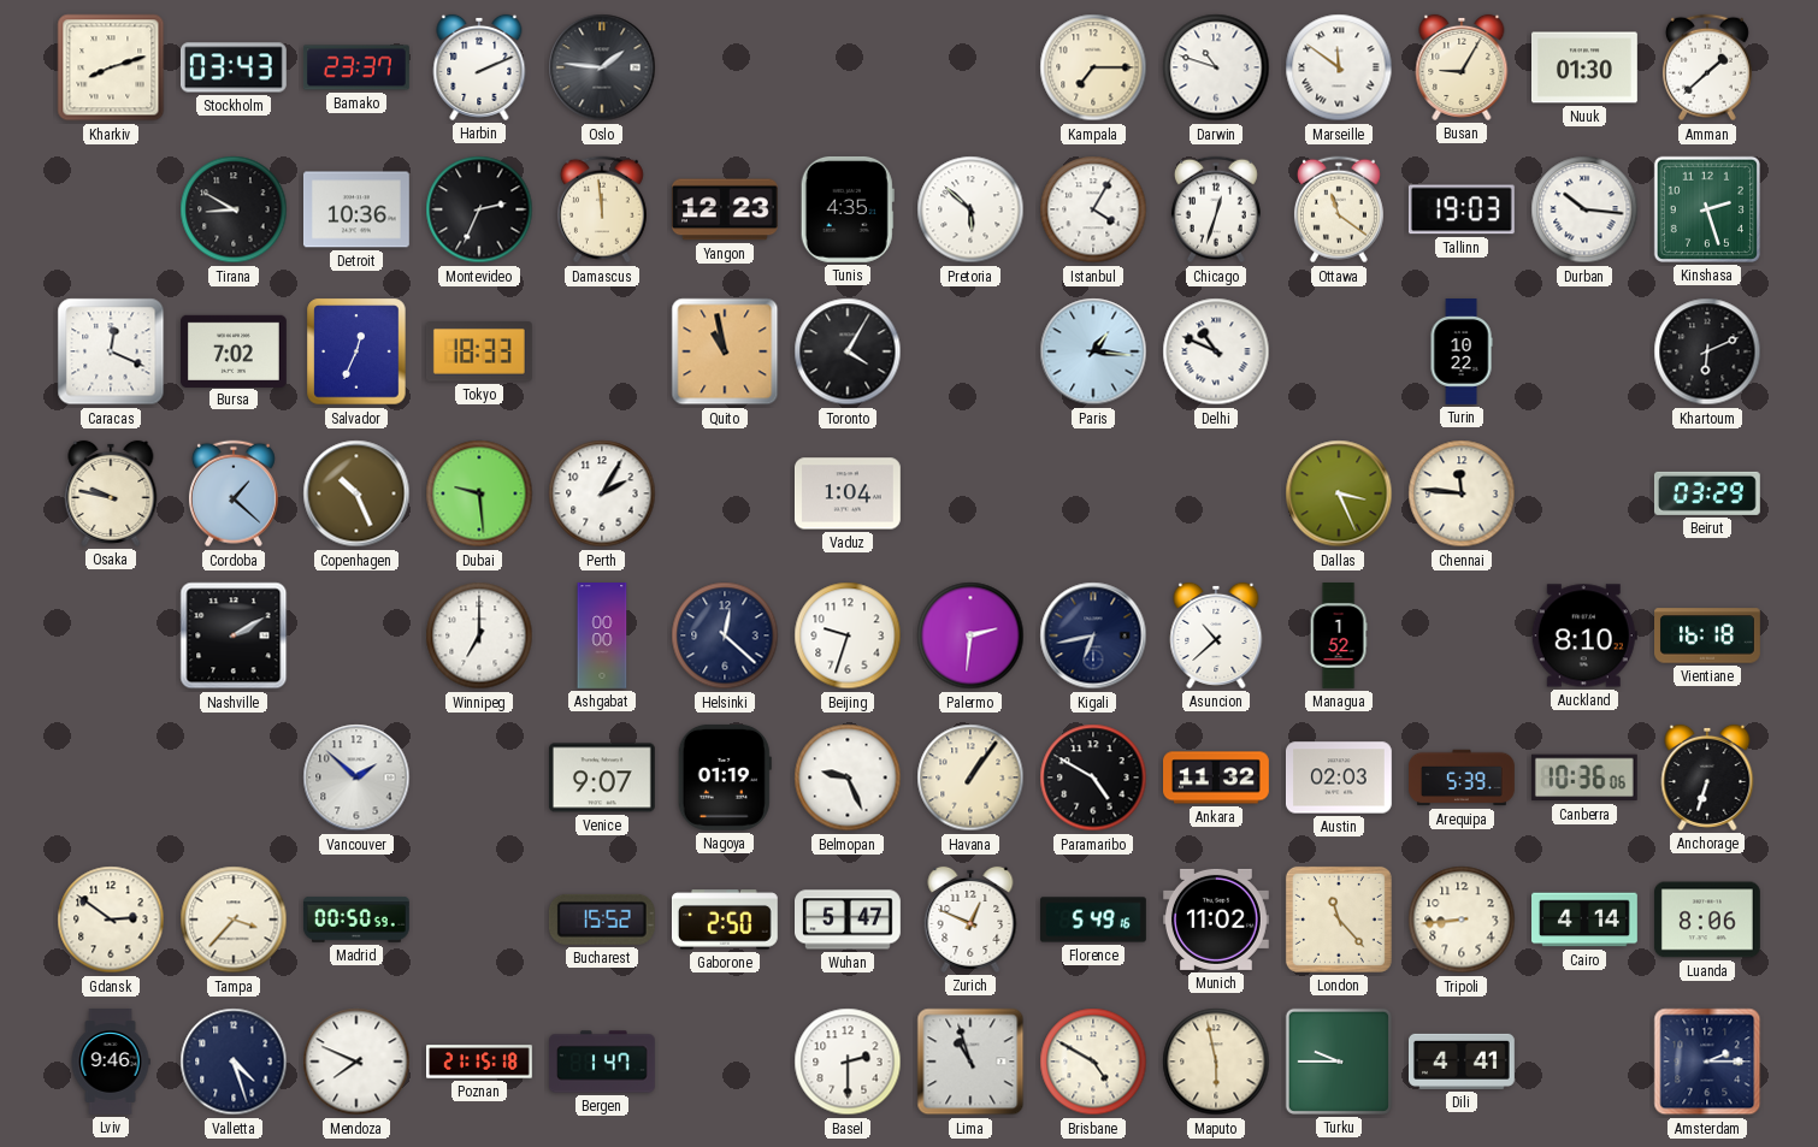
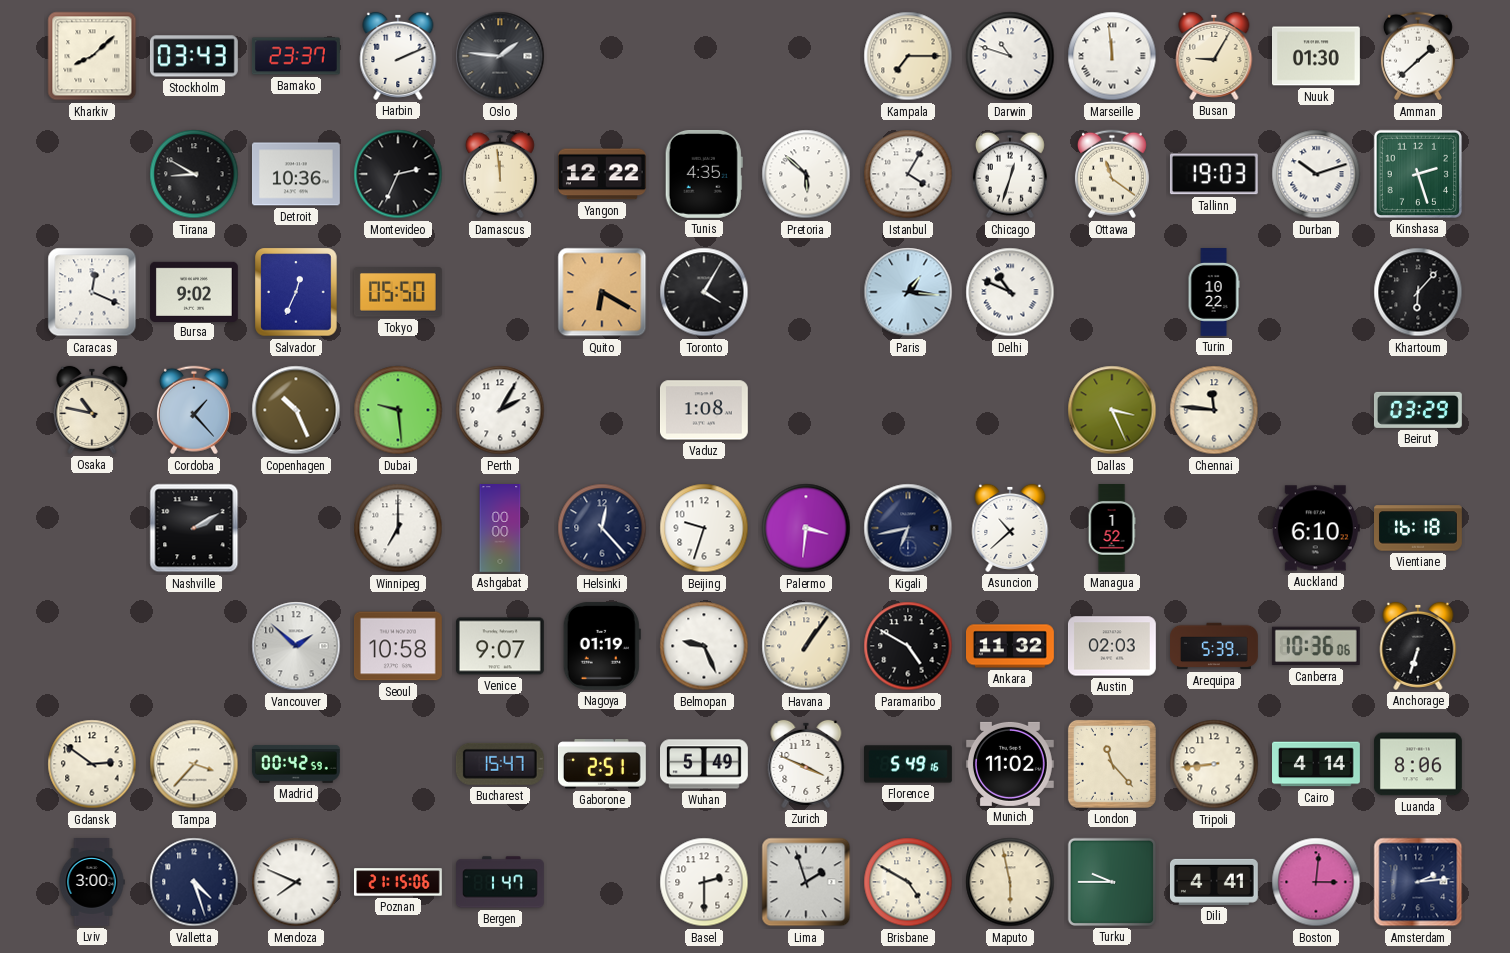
Kharkiv: 8:12 -> 8:08
Marseille: 11:51 -> 11:59
Yangon: 12:23 -> 12:22
Durban: 10:16 -> 10:12
Bursa: 7:02 -> 9:02
Tokyo: 18:33 -> 05:50
Quito: 10:58 -> 6:20
Khartoum: 6:11 -> 6:07
Osaka: 9:47 -> 10:47
Cordoba: 1:22 -> 1:23
Vaduz: 1:04 -> 1:08
Helsinki: 12:22 -> 12:23
Palermo: 2:31 -> 3:31
Auckland: 8:10 -> 6:10
Seoul: none -> 10:58
Madrid: 00:50 -> 00:42
Bucharest: 15:52 -> 15:47
Gaborone: 2:50 -> 2:51
Wuhan: 5:47 -> 5:49
Zurich: 12:49 -> 3:49
Lviv: 9:46 -> 3:00
Poznan: 21:15:18 -> 21:15:06
Lima: 10:57 -> 1:57
Boston: none -> 3:01
Amsterdam: 2:15 -> 2:14
